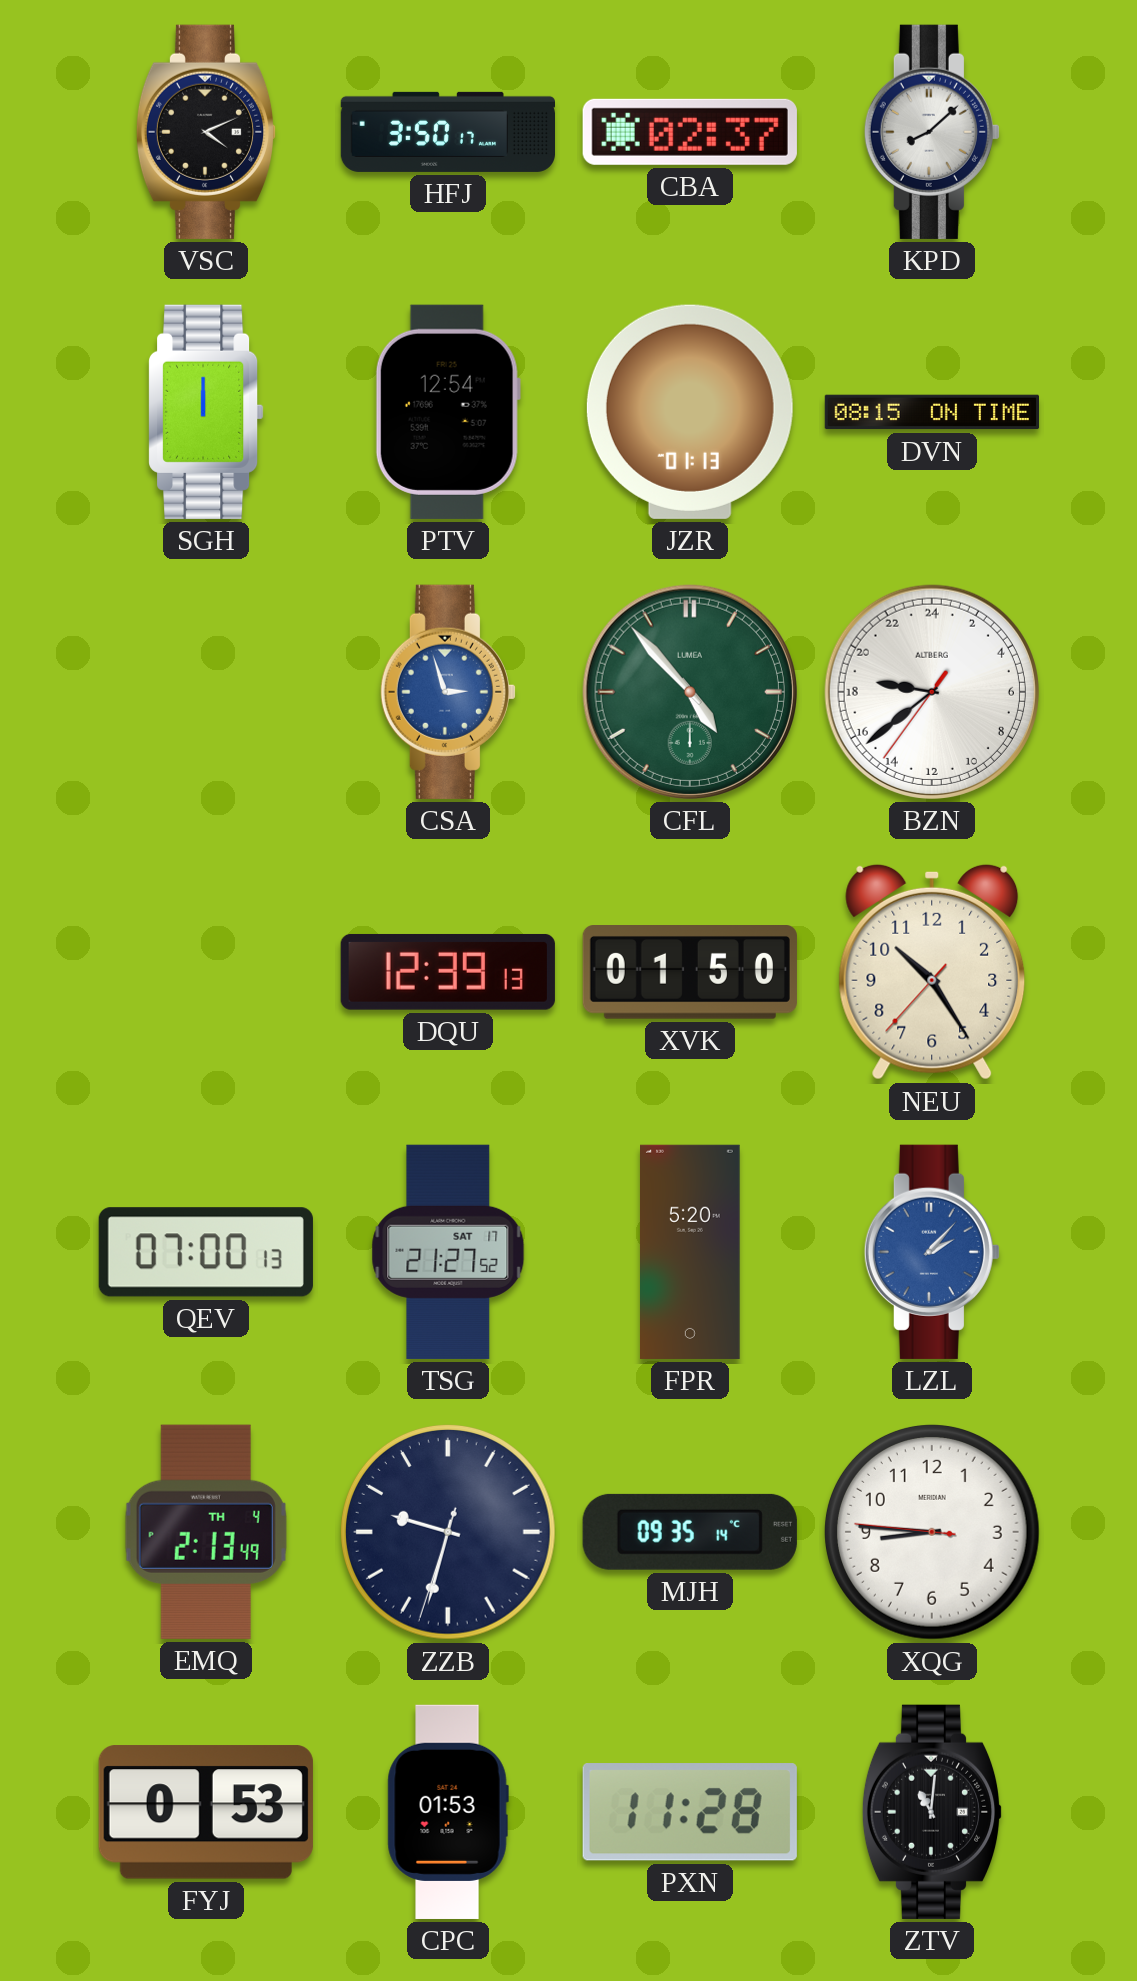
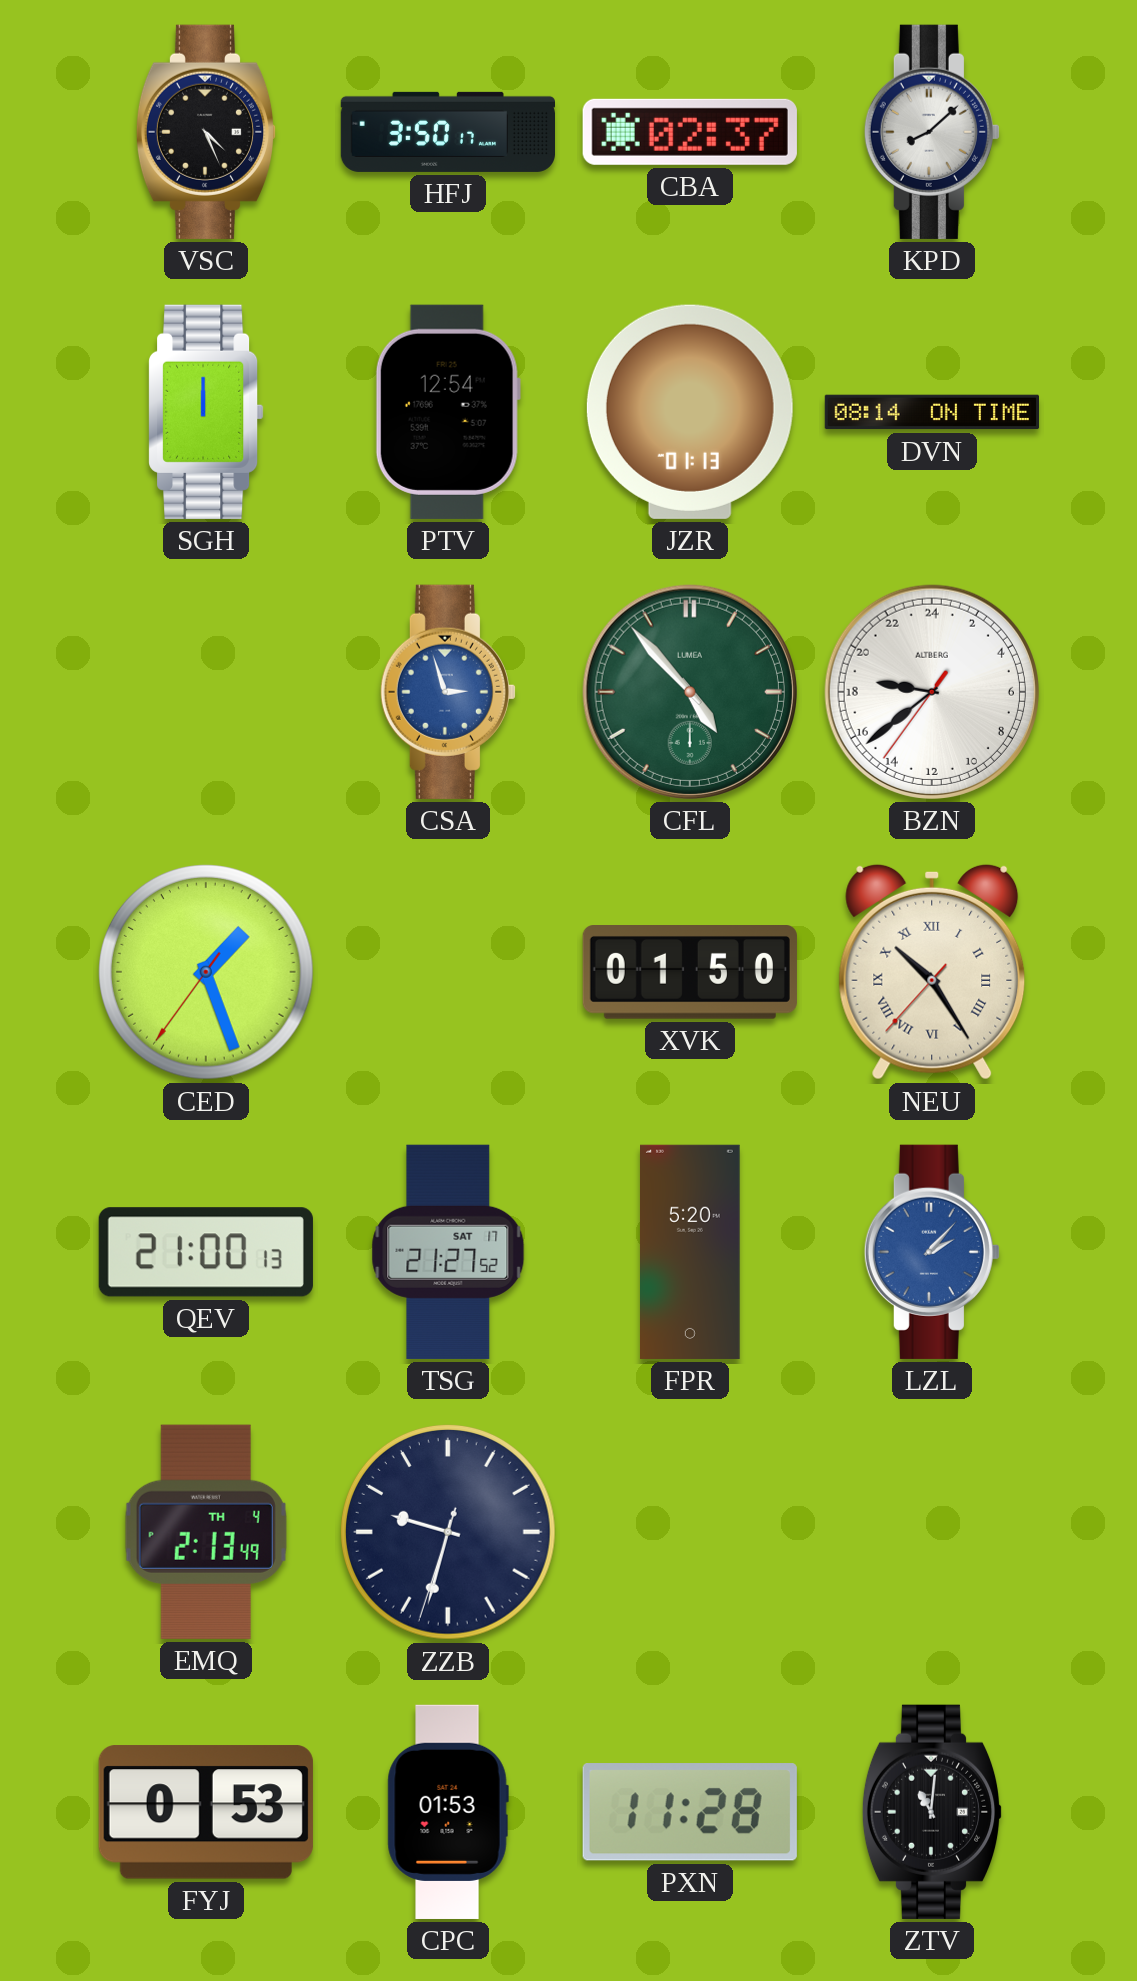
VSC: 4:11 -> 4:26
DVN: 08:15 -> 08:14
CED: none -> 1:26
DQU: 12:39 -> none
NEU numerals: Arabic -> Roman
QEV: 07:00 -> 21:00
MJH: 09:35 -> none
XQG: 8:45 -> none
